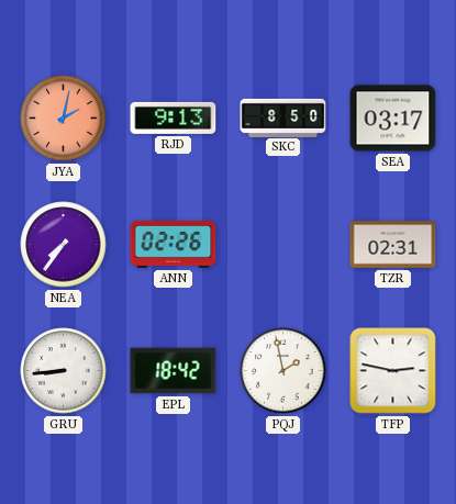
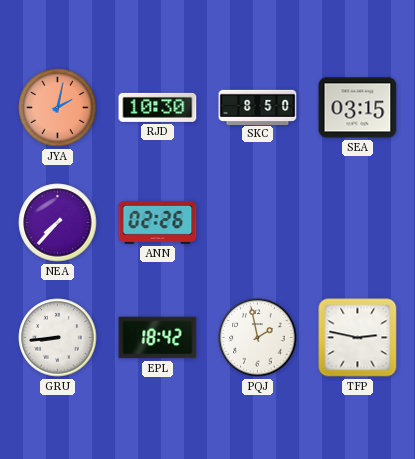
RJD: 9:13 -> 10:30
SEA: 03:17 -> 03:15
NEA: 7:36 -> 7:37
TZR: 02:31 -> none
